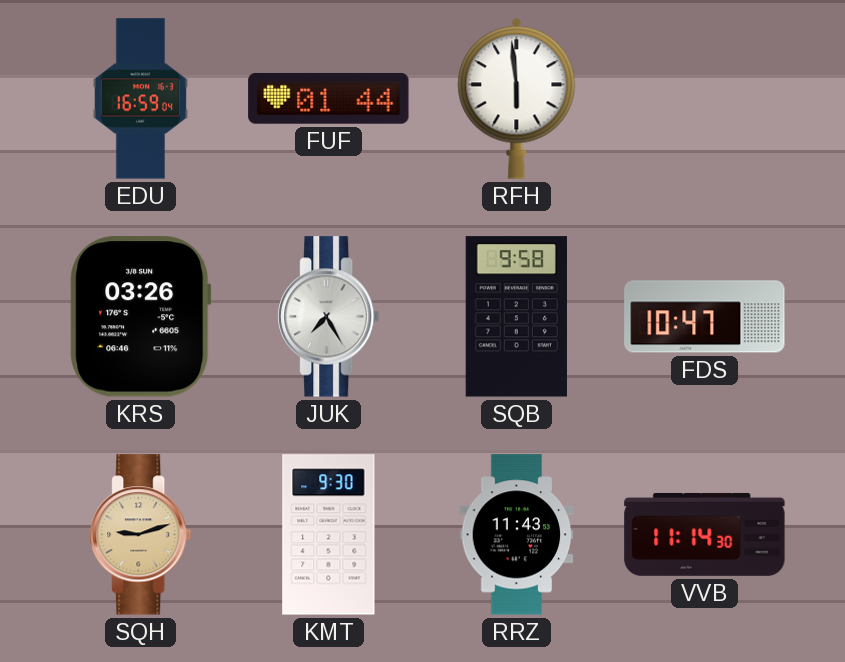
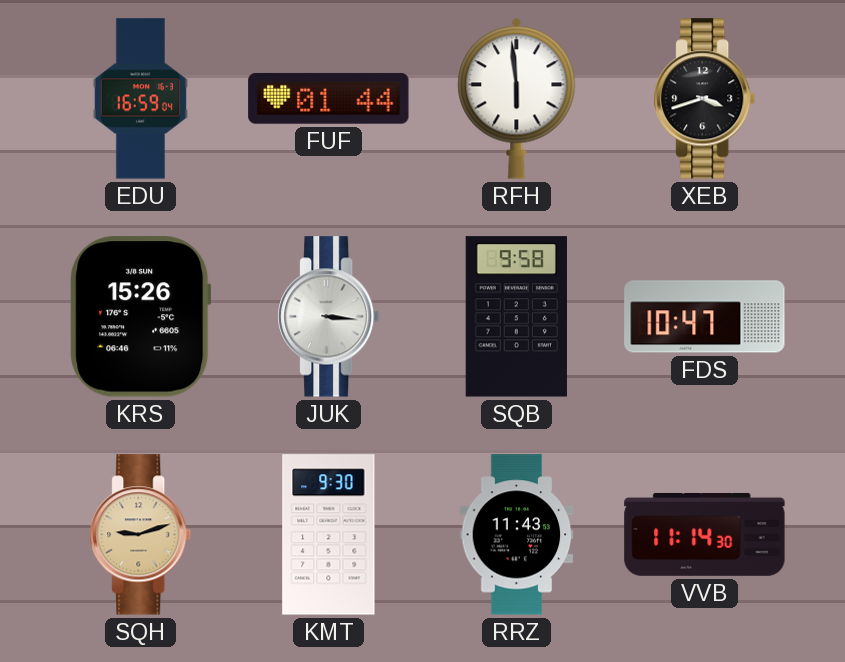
XEB: none -> 3:42
KRS: 03:26 -> 15:26
JUK: 7:25 -> 3:16
